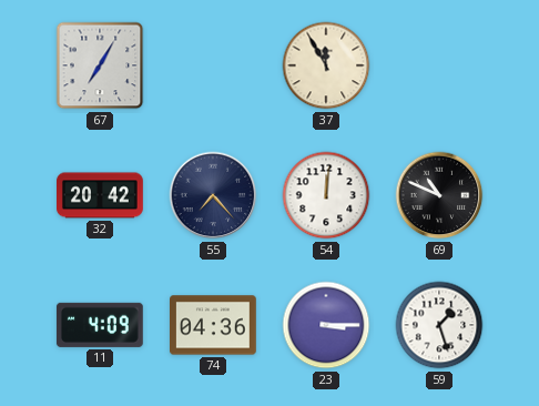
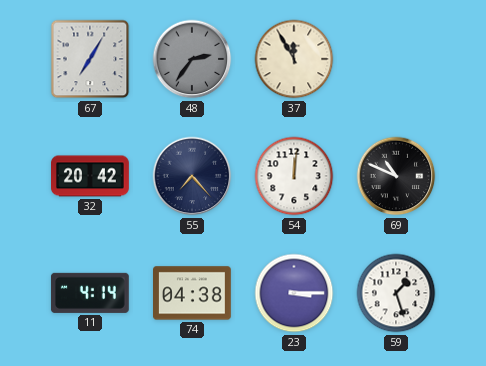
48: none -> 2:36
11: 4:09 -> 4:14
74: 04:36 -> 04:38
